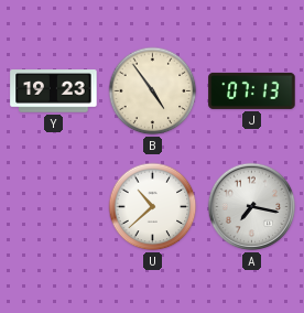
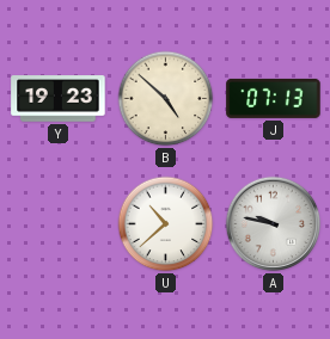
B: 4:54 -> 4:52
A: 7:17 -> 9:47
